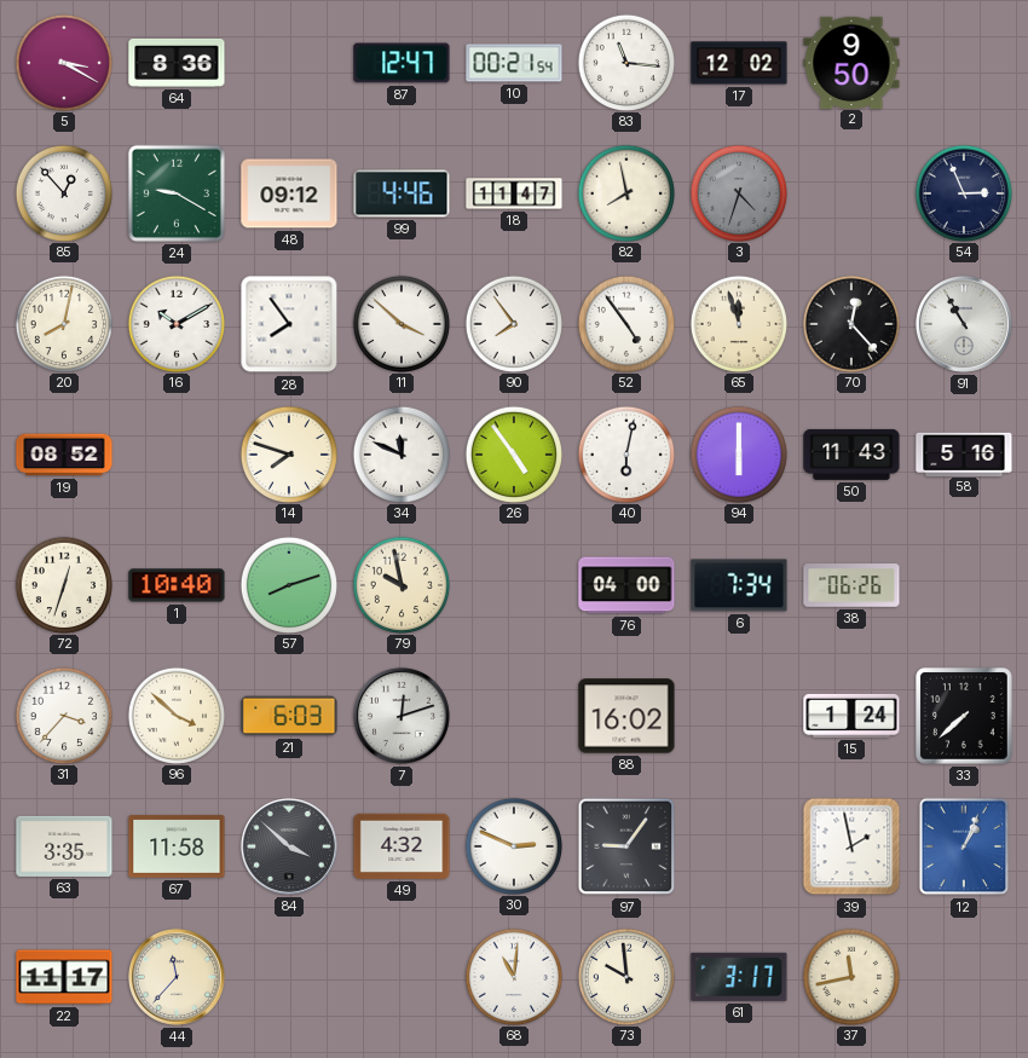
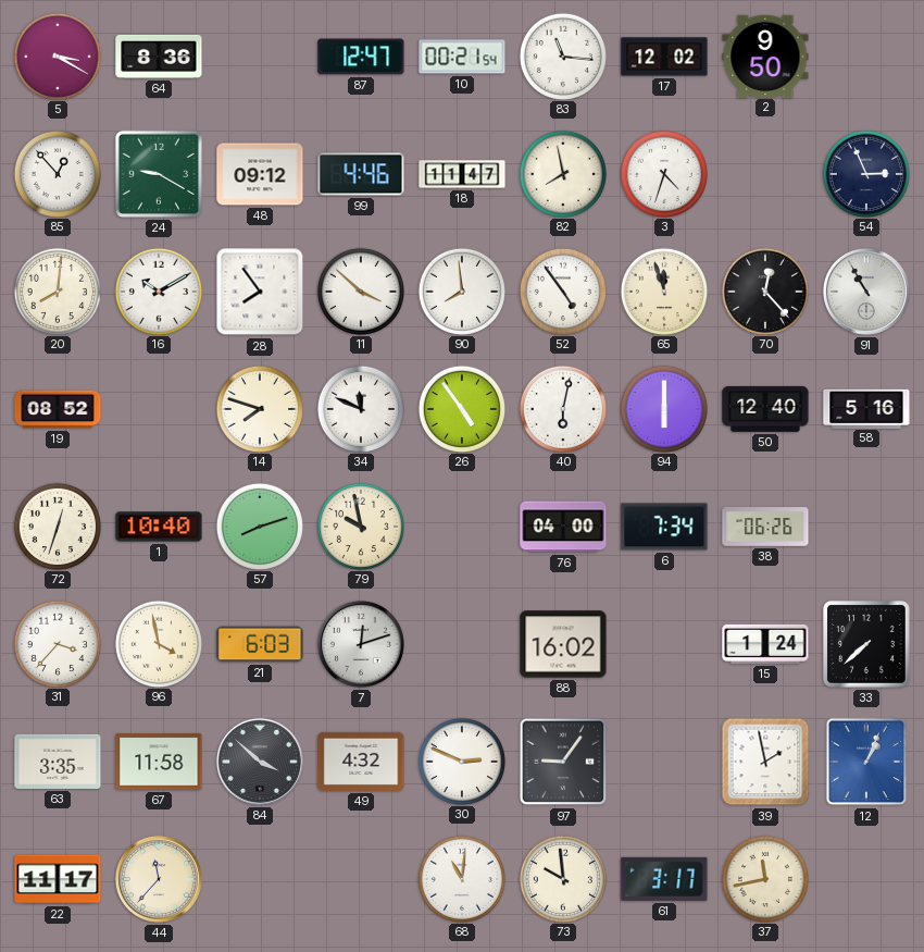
3 dial: grey -> white
20: 8:02 -> 8:01
90: 7:54 -> 7:59
50: 11:43 -> 12:40
96: 3:52 -> 3:58
